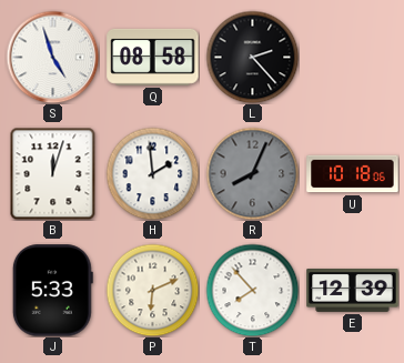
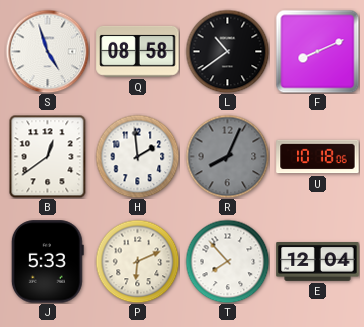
L: 2:23 -> 10:39
F: none -> 8:11
B: 12:03 -> 12:39
E: 12:39 -> 12:04
